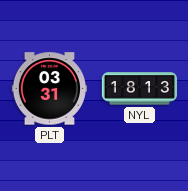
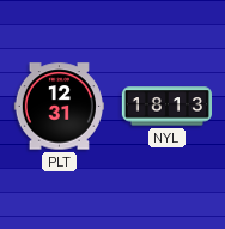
PLT: 03:31 -> 12:31
